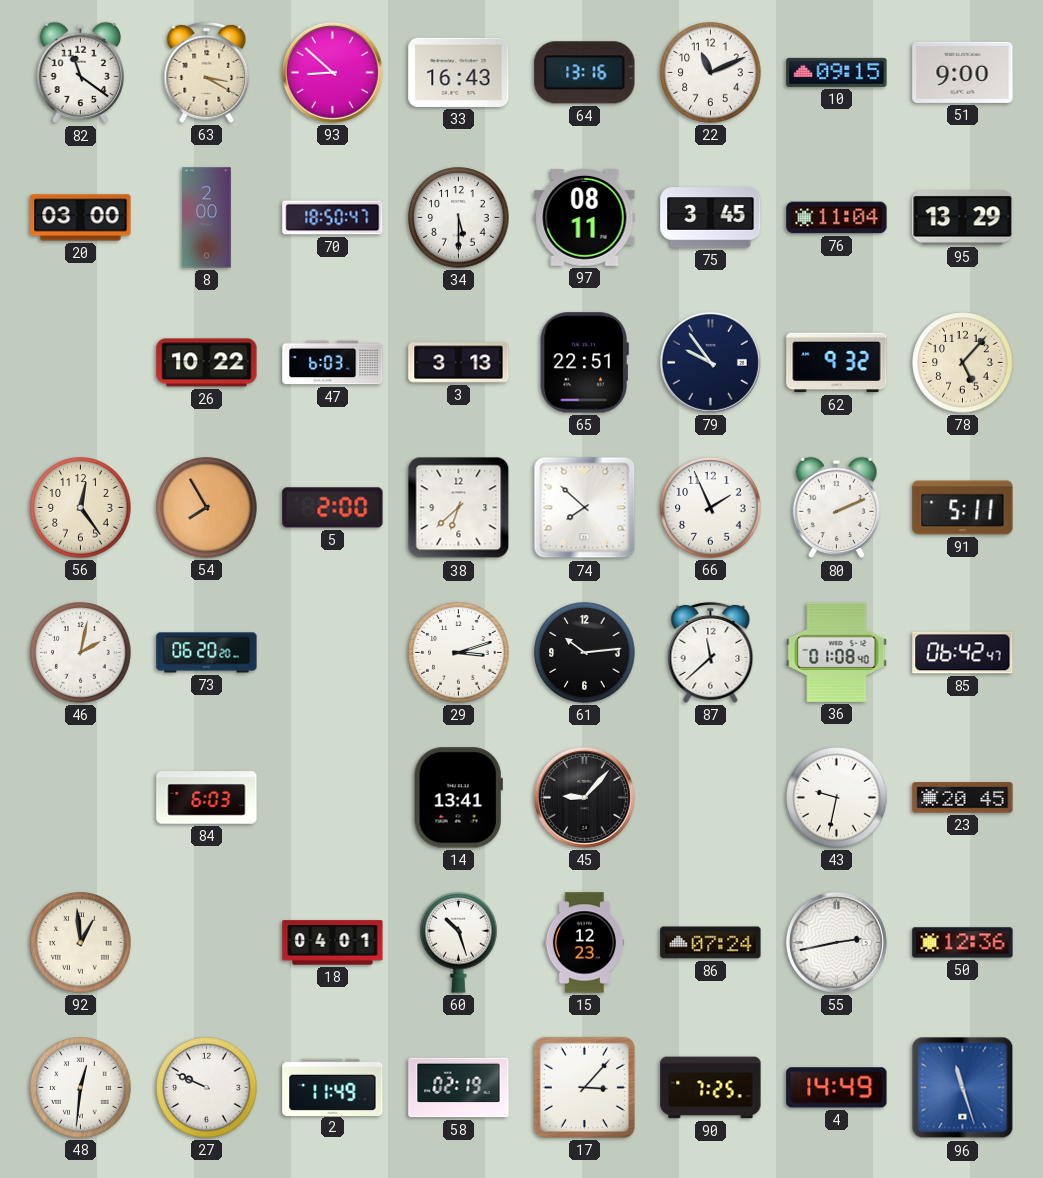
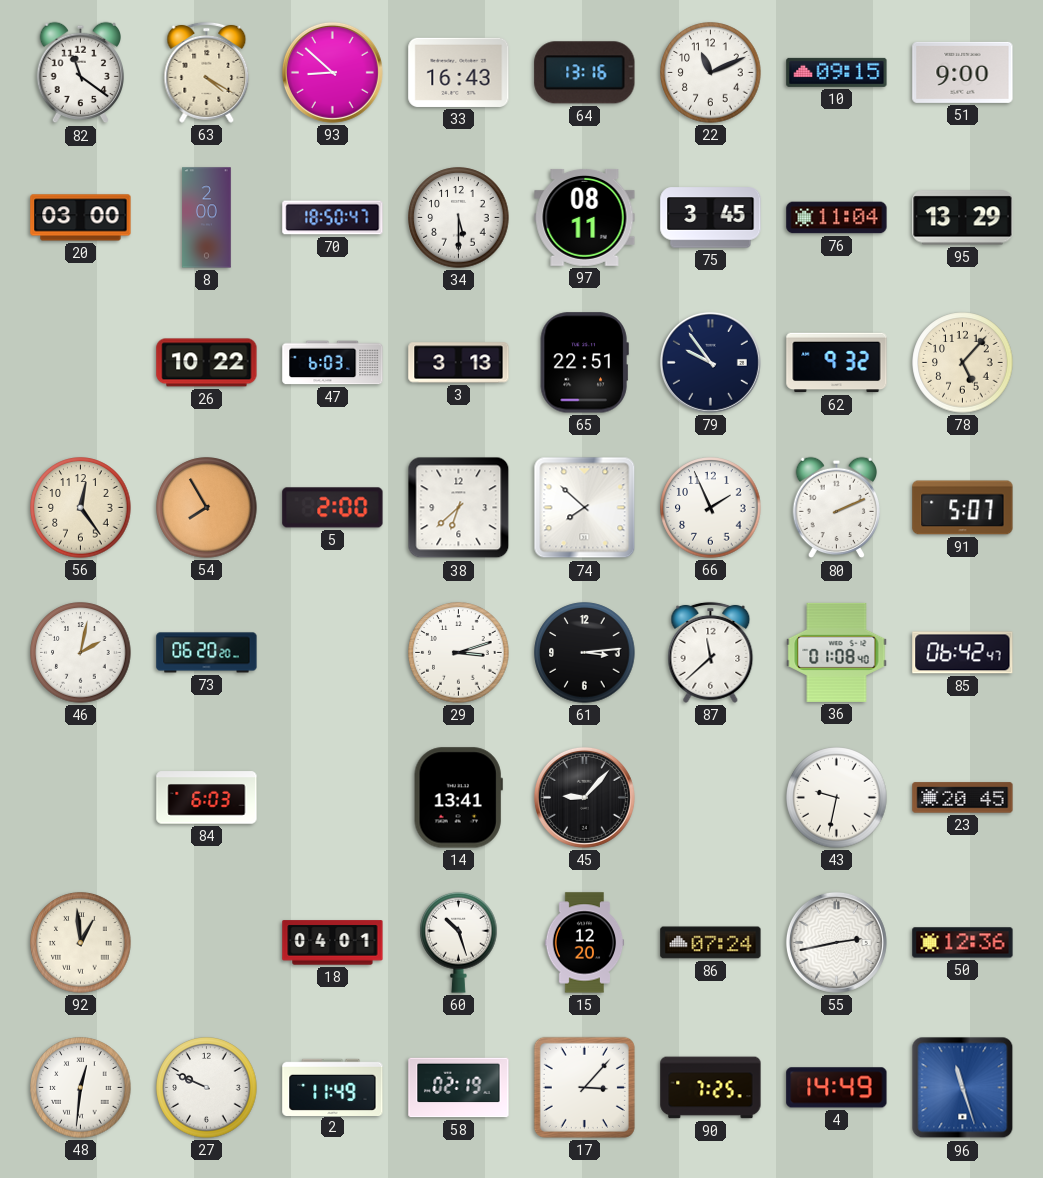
63: 3:20 -> 4:20
91: 5:11 -> 5:07
61: 10:14 -> 3:14
15: 12:23 -> 12:20
